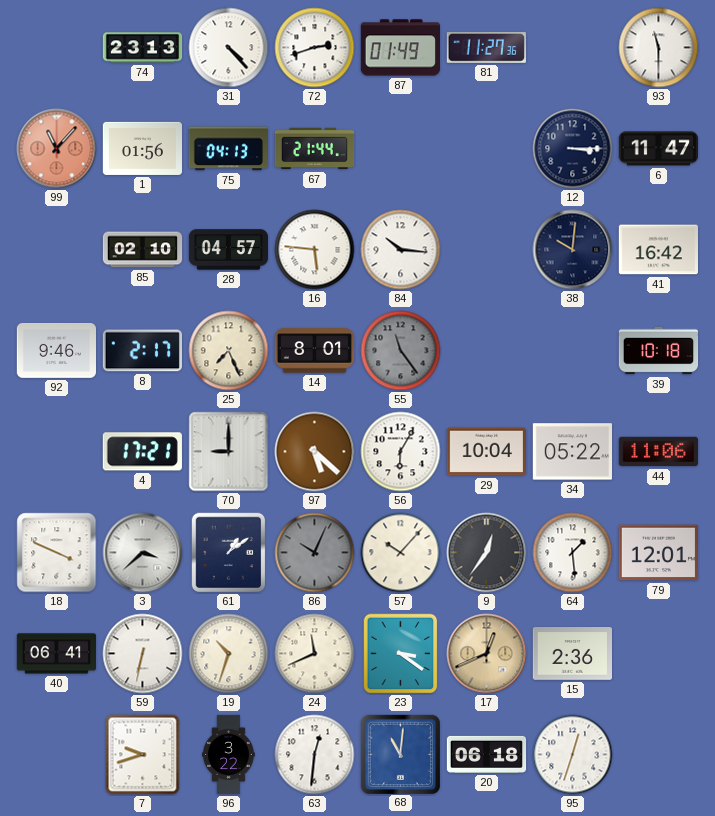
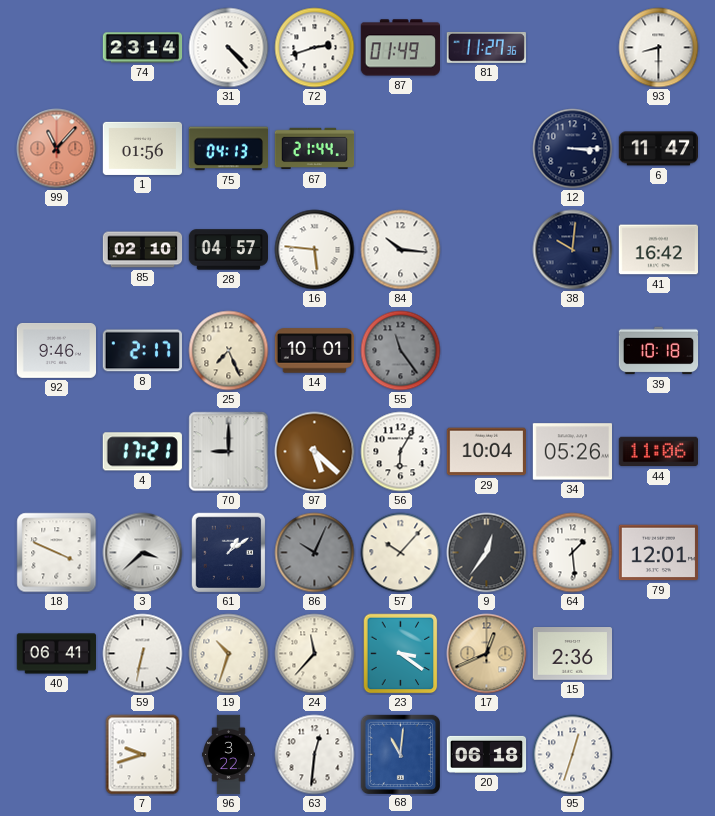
74: 23:13 -> 23:14
93: 11:30 -> 8:30
14: 8:01 -> 10:01
34: 05:22 -> 05:26
24: 11:41 -> 11:37
